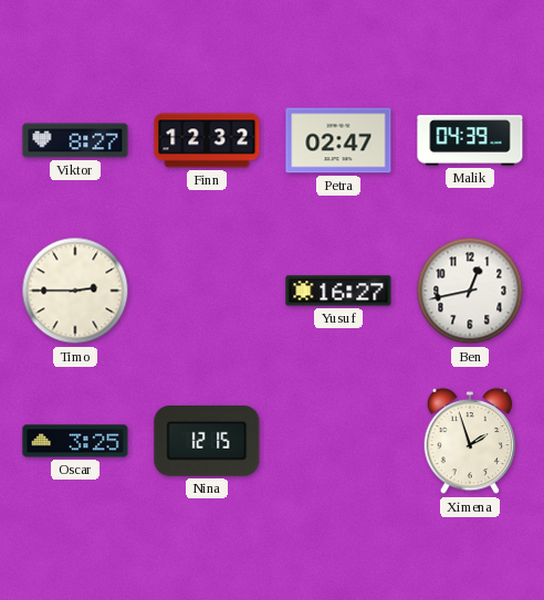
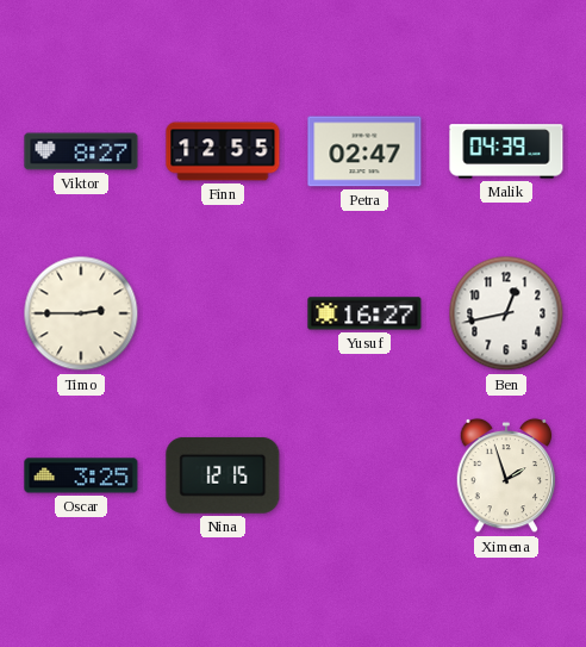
Finn: 12:32 -> 12:55
